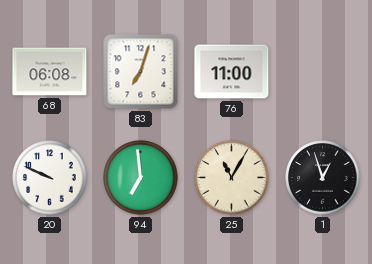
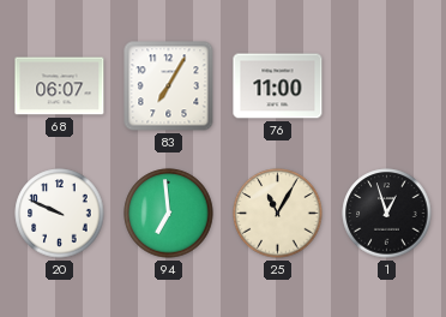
68: 06:08 -> 06:07
83: 7:03 -> 7:05
